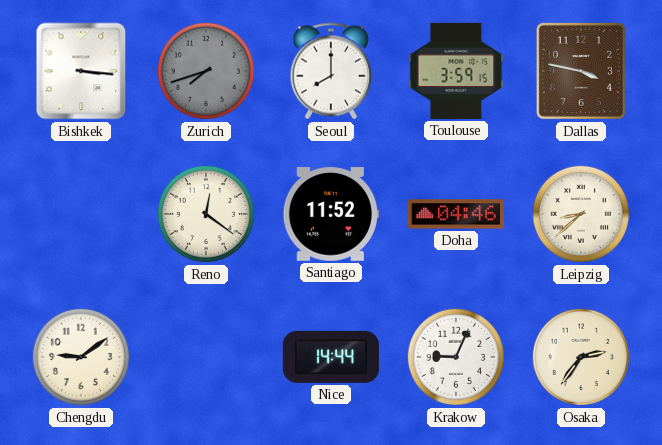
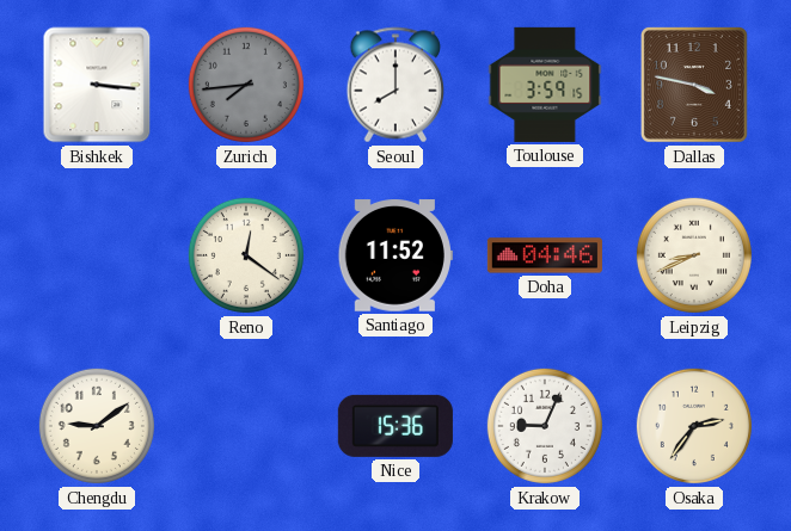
Zurich: 7:42 -> 7:44
Leipzig: 8:38 -> 8:41
Nice: 14:44 -> 15:36
